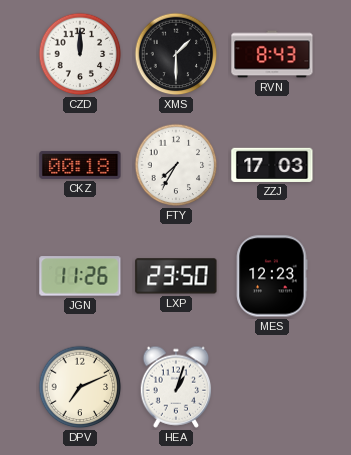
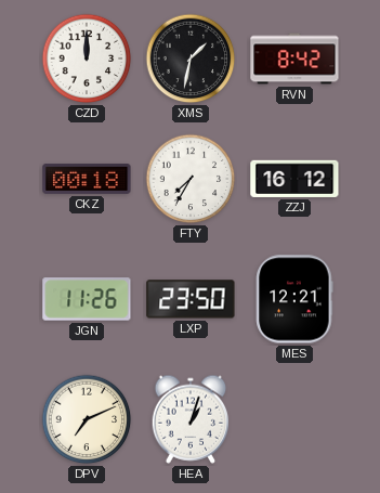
XMS: 1:30 -> 1:32
RVN: 8:43 -> 8:42
ZZJ: 17:03 -> 16:12
MES: 12:23 -> 12:21
